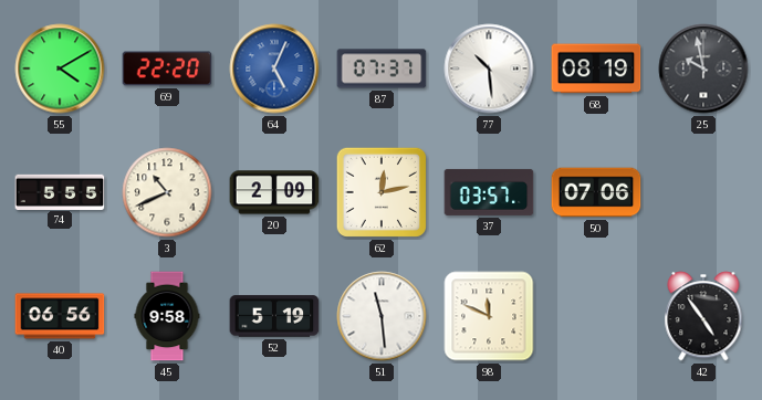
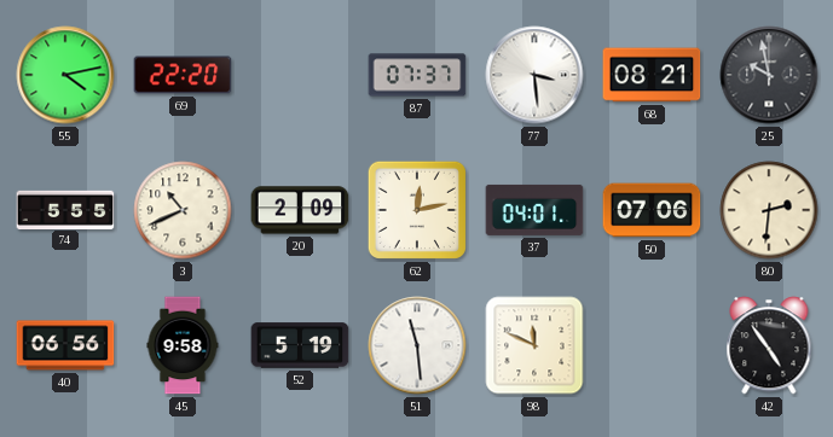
55: 4:10 -> 4:13
64: 5:04 -> none
77: 10:29 -> 3:29
68: 08:19 -> 08:21
37: 03:57 -> 04:01
80: none -> 2:31
